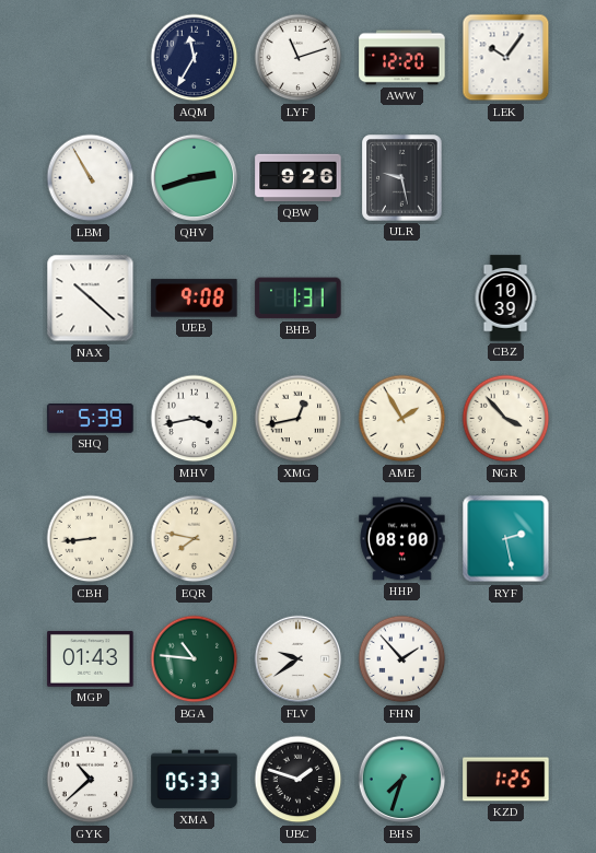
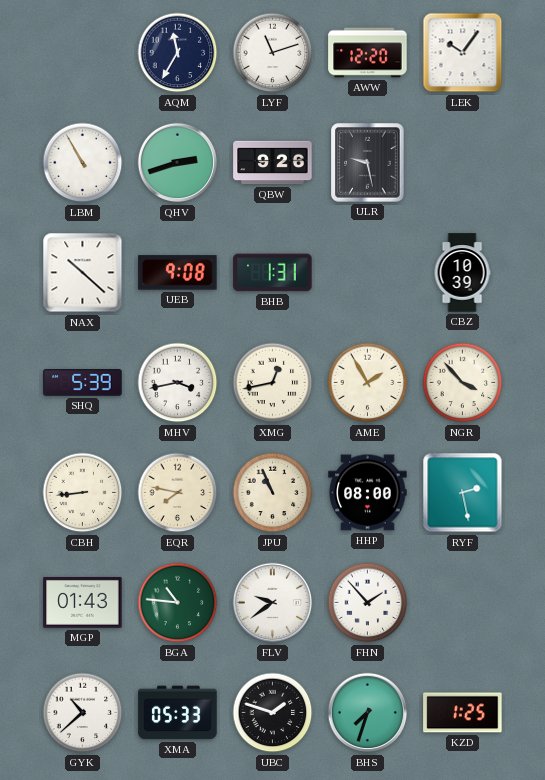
JPU: none -> 10:56
